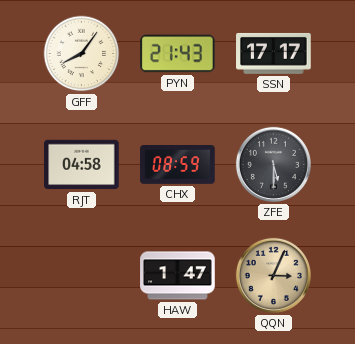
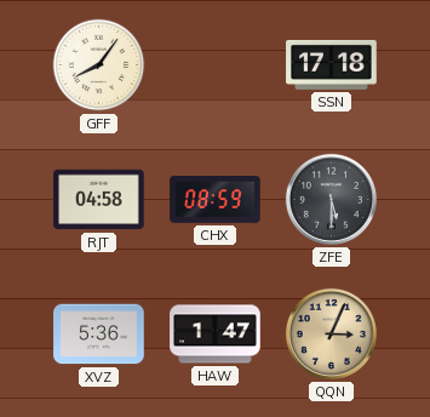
PYN: 21:43 -> none
SSN: 17:17 -> 17:18
XVZ: none -> 5:36
